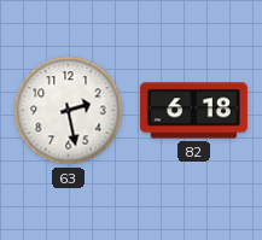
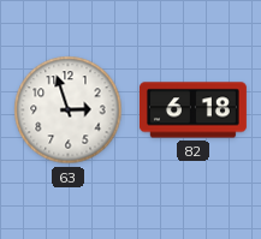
63: 2:28 -> 2:57
